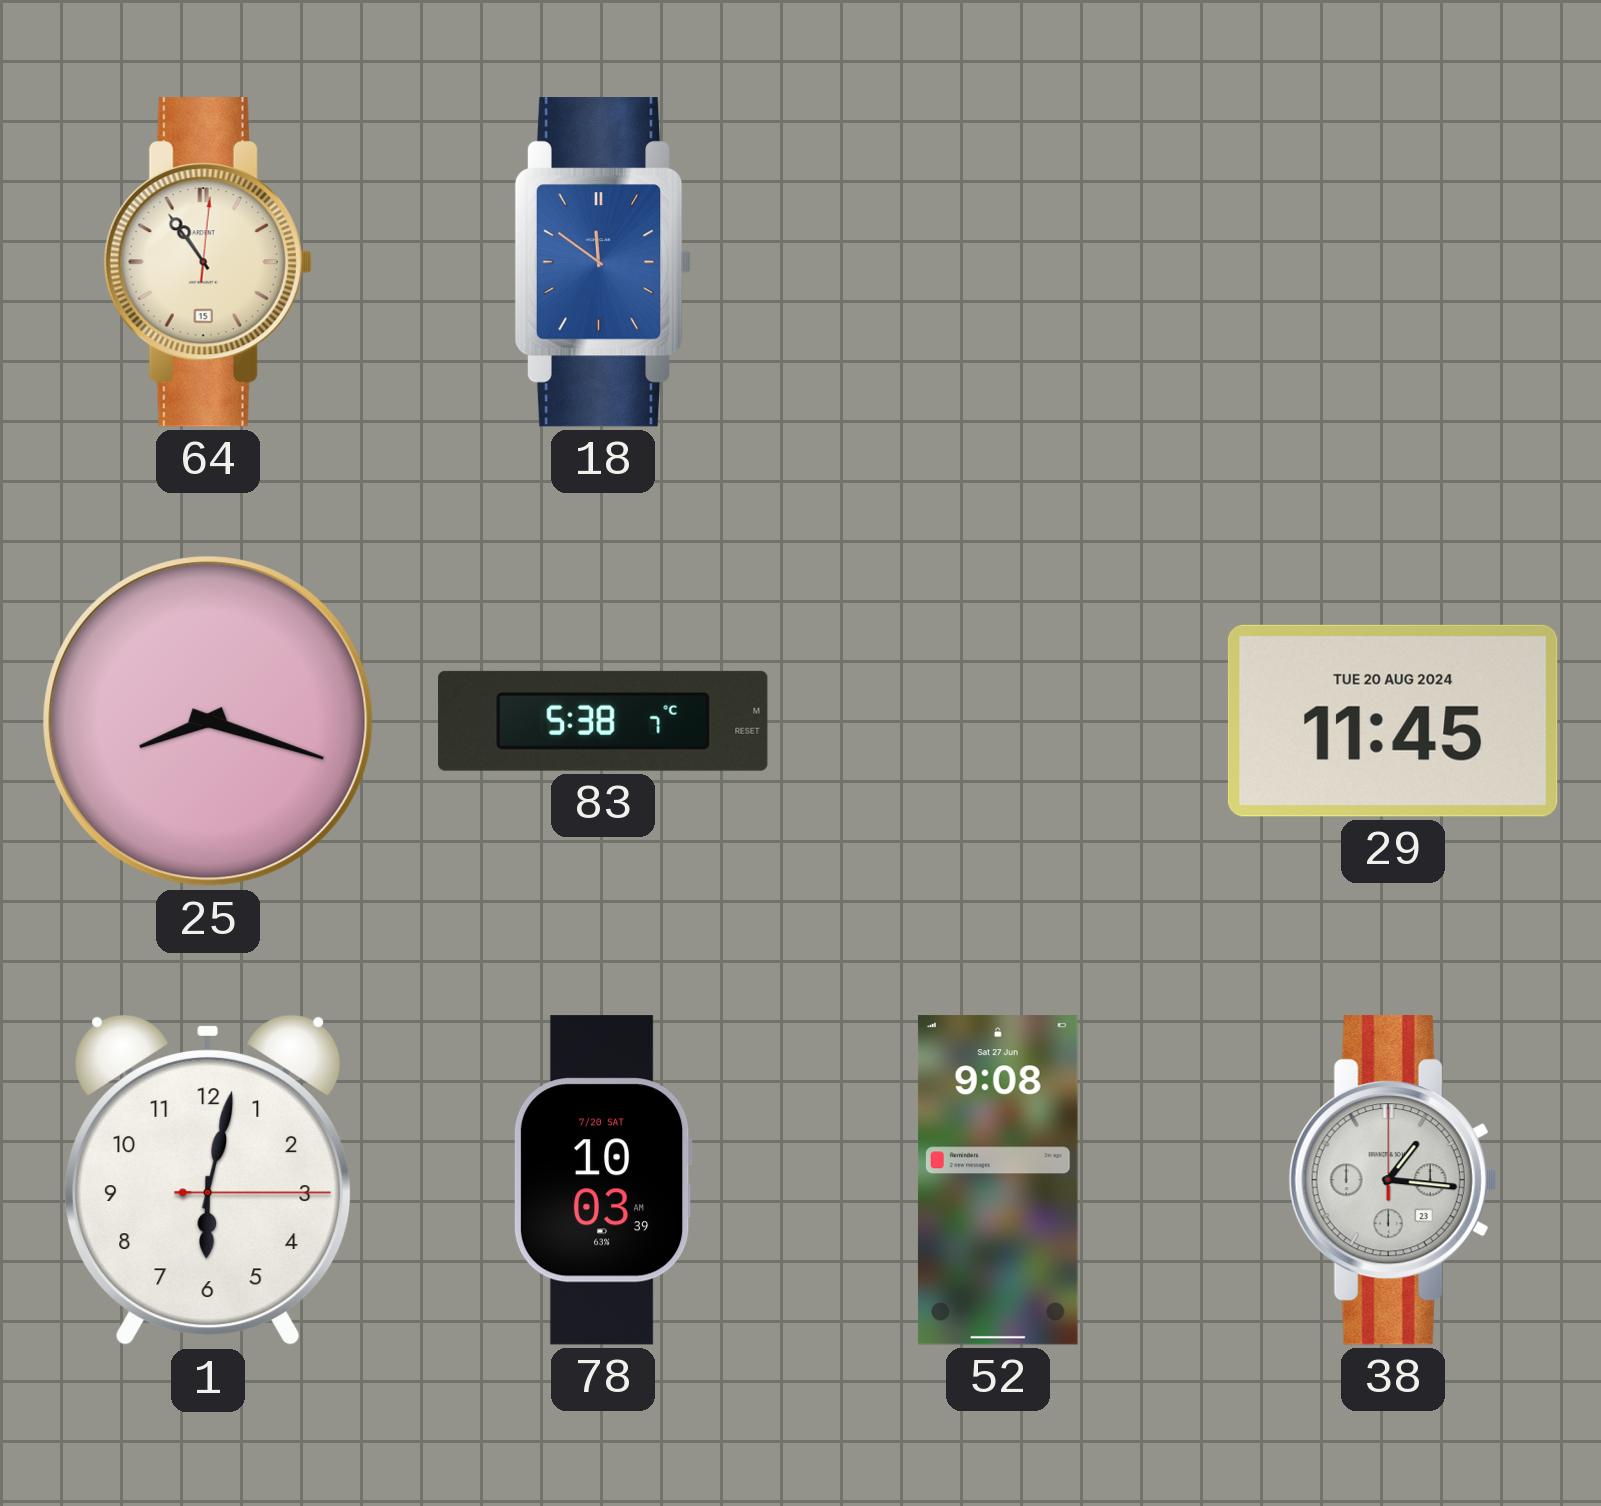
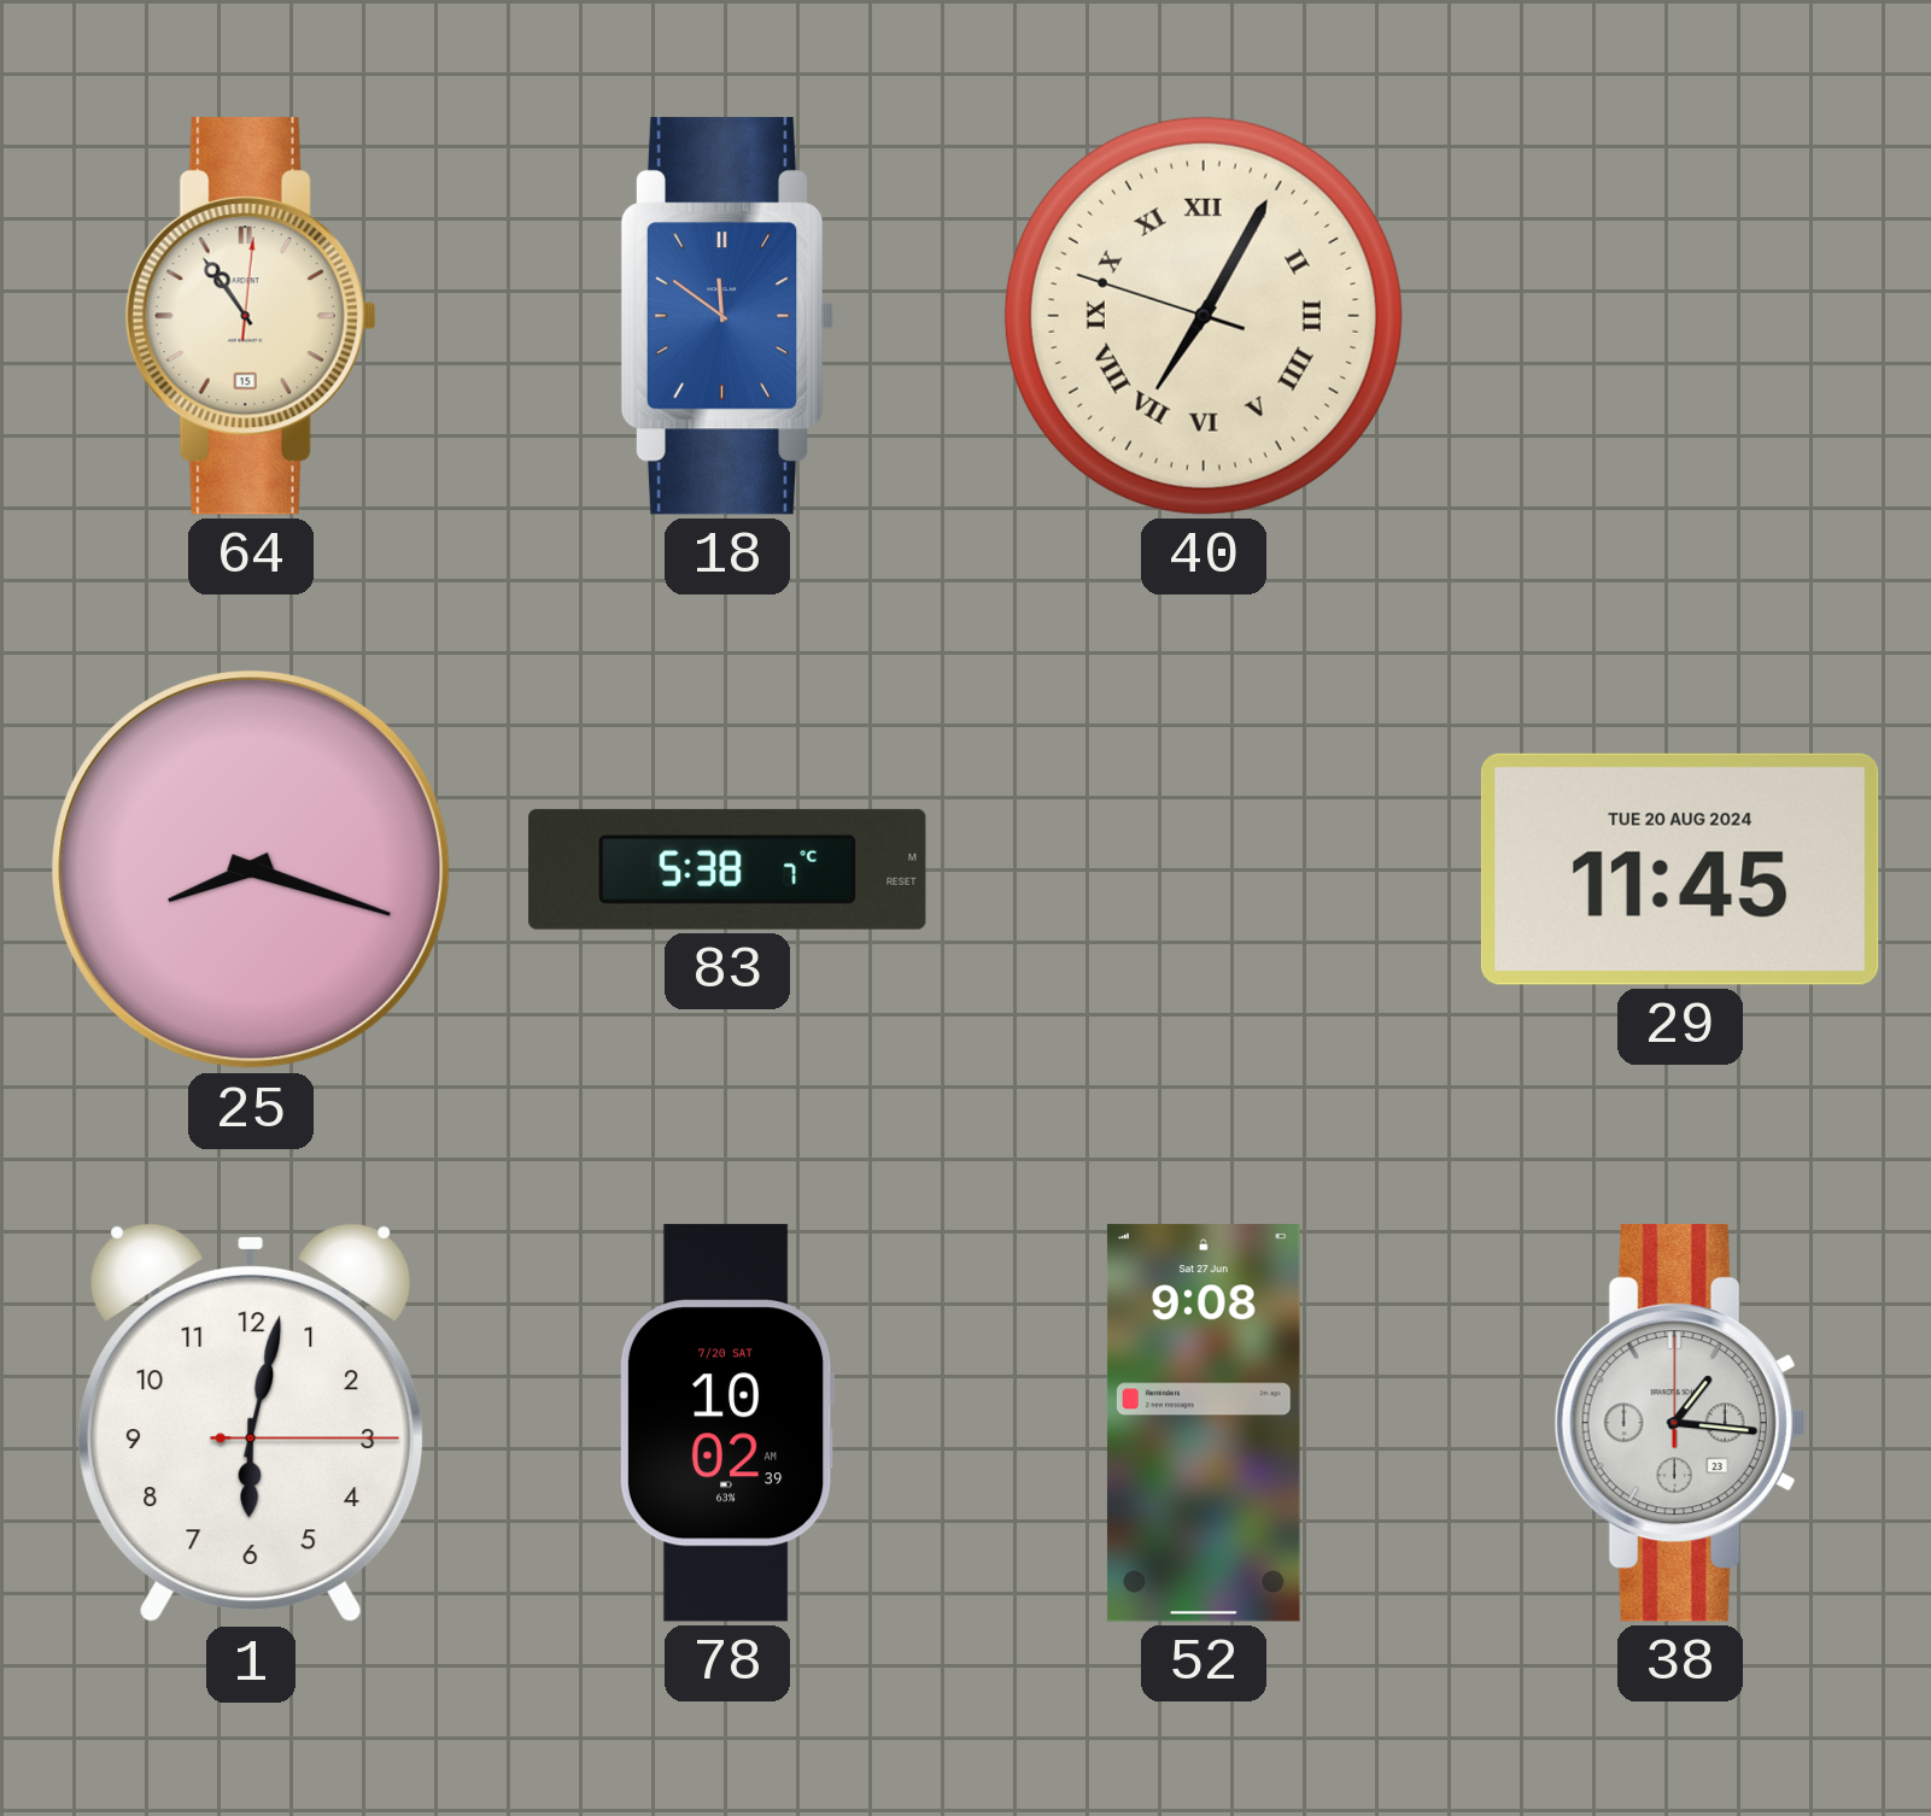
40: none -> 7:04
78: 10:03 -> 10:02
